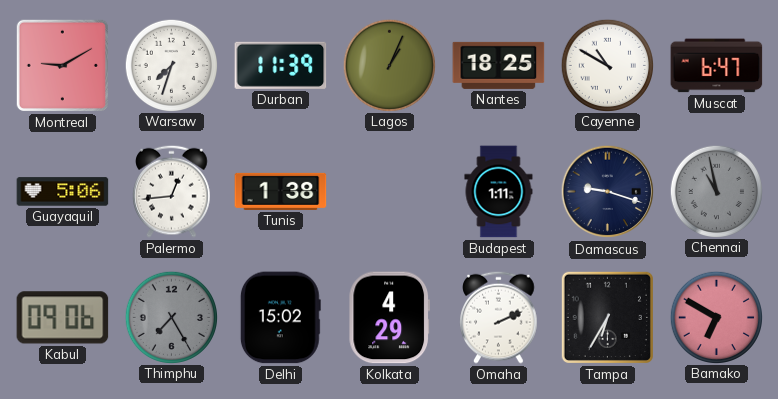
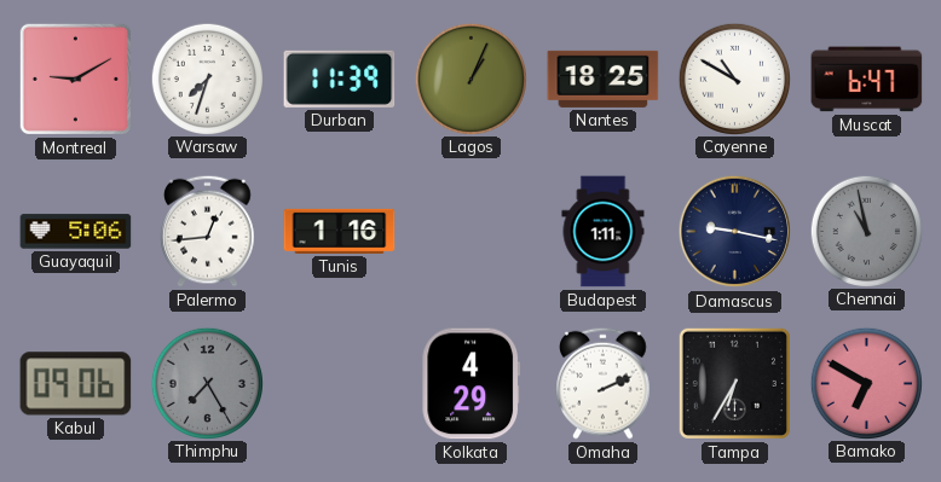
Tunis: 1:38 -> 1:16
Damascus: 9:18 -> 9:17
Delhi: 15:02 -> none
